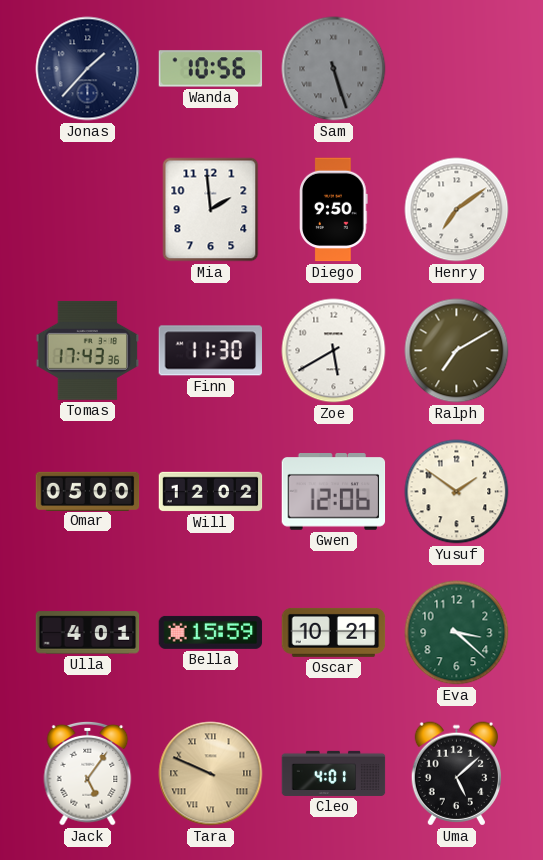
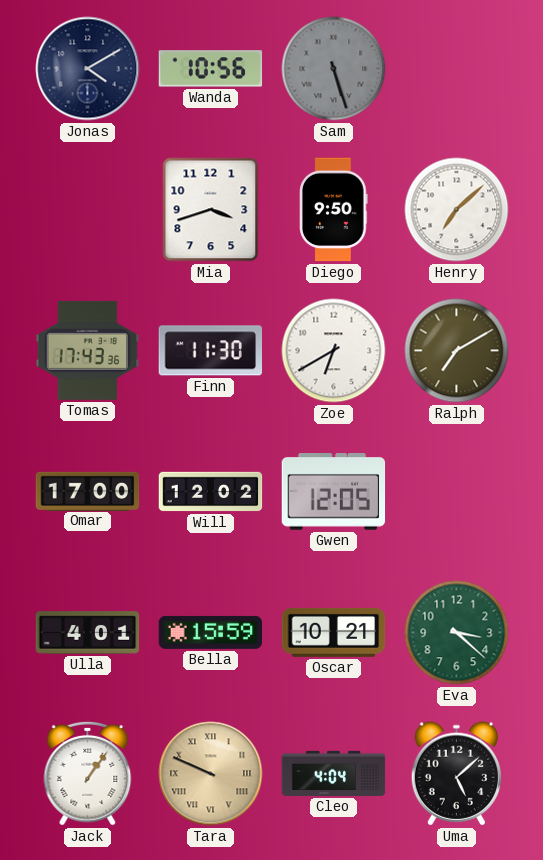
Jonas: 1:37 -> 4:10
Mia: 1:59 -> 3:42
Henry: 7:09 -> 7:08
Zoe: 5:40 -> 6:40
Omar: 05:00 -> 17:00
Gwen: 12:06 -> 12:05
Yusuf: 1:51 -> none
Jack: 5:06 -> 1:06
Cleo: 4:01 -> 4:04
